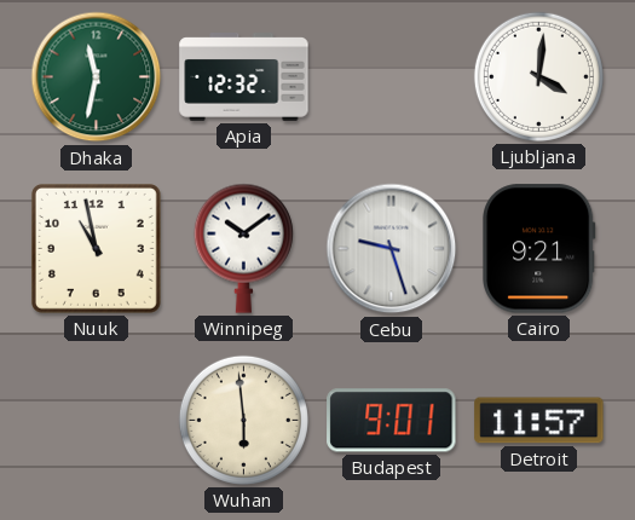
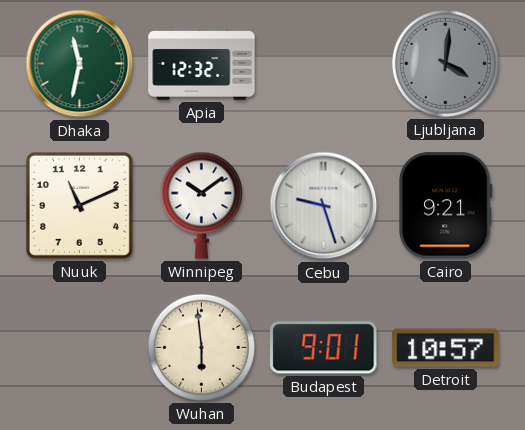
Ljubljana dial: white -> grey
Nuuk: 10:58 -> 11:11
Detroit: 11:57 -> 10:57
